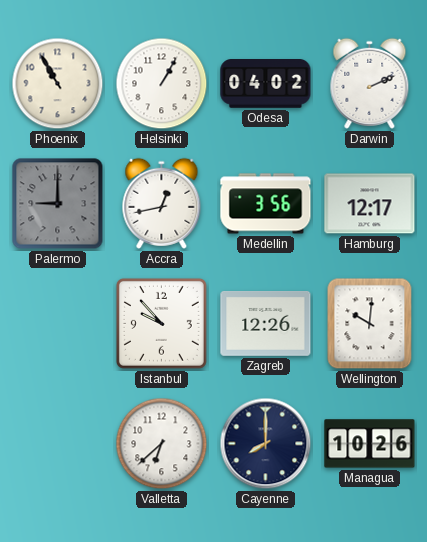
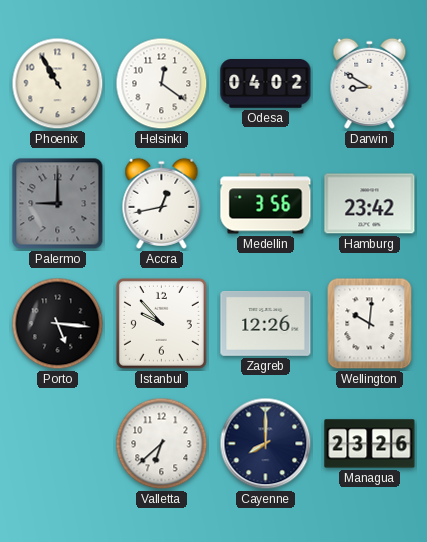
Helsinki: 1:05 -> 12:21
Darwin: 2:11 -> 8:50
Hamburg: 12:17 -> 23:42
Porto: none -> 5:16
Managua: 10:26 -> 23:26
